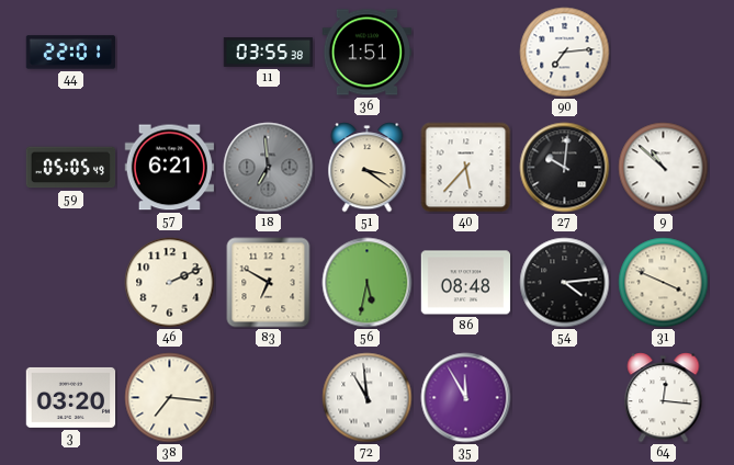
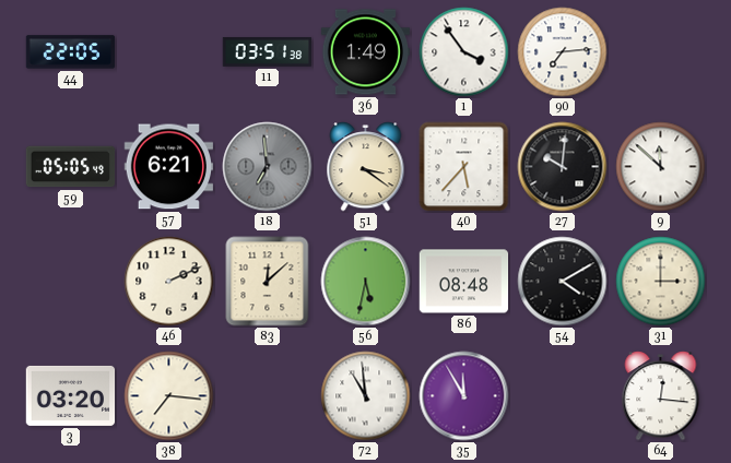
44: 22:01 -> 22:05
11: 03:55 -> 03:51
36: 1:51 -> 1:49
1: none -> 3:54
9: 10:52 -> 11:52
83: 6:50 -> 12:08
54: 4:14 -> 4:10
31: 3:49 -> 3:00
